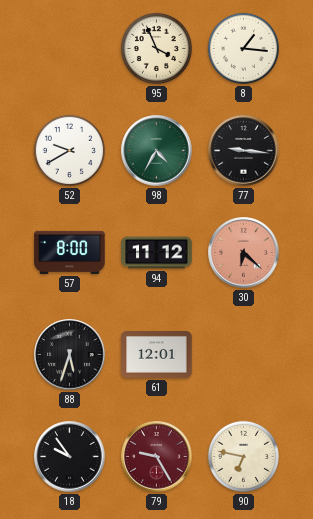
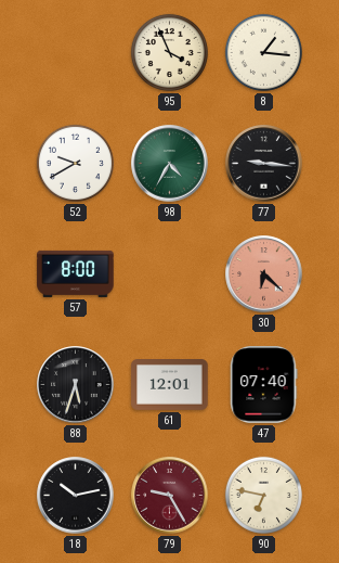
94: 11:12 -> none
47: none -> 07:40
18: 9:54 -> 10:13
